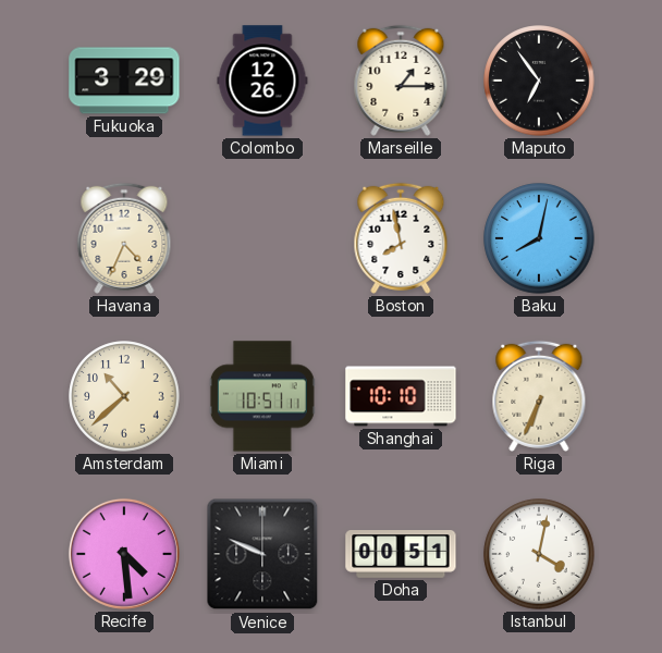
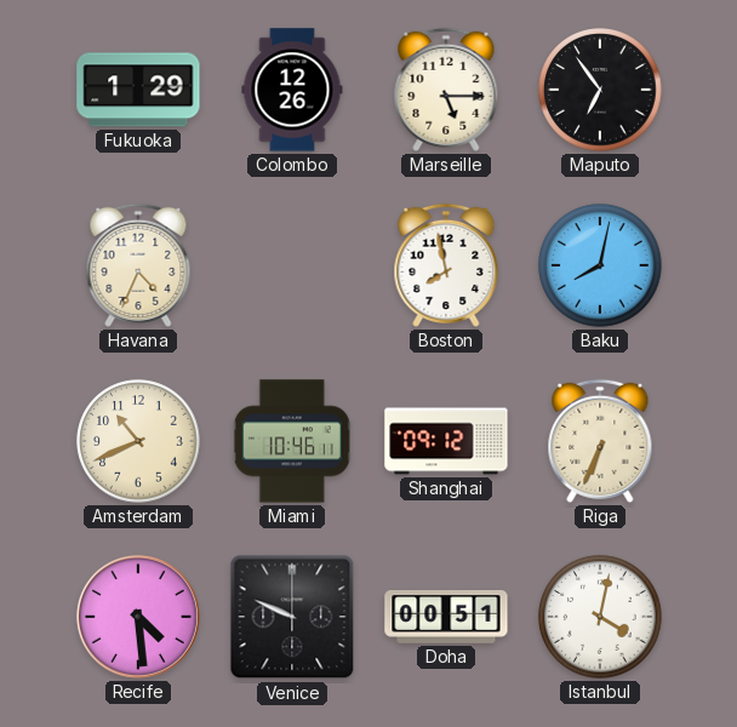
Fukuoka: 3:29 -> 1:29
Marseille: 1:15 -> 5:15
Amsterdam: 10:38 -> 10:41
Miami: 10:51 -> 10:46
Shanghai: 10:10 -> 09:12
